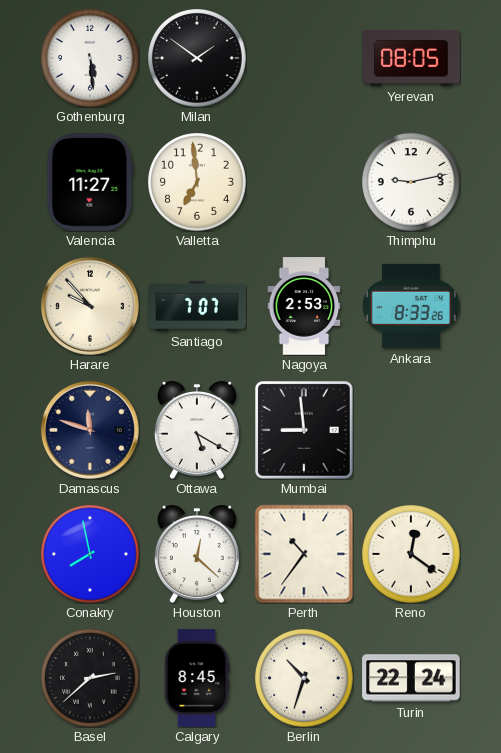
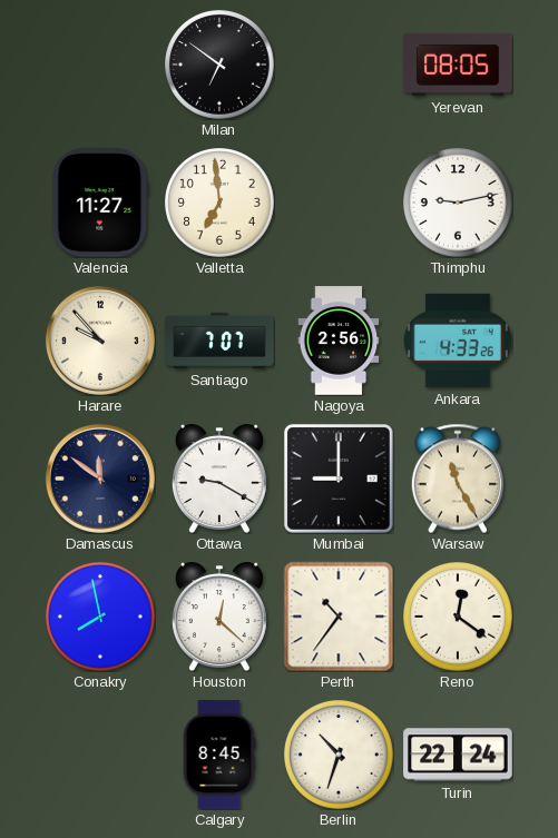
Gothenburg: 5:29 -> none
Milan: 1:51 -> 6:51
Nagoya: 2:53 -> 2:56
Ankara: 8:33 -> 4:33
Damascus: 11:48 -> 11:51
Ottawa: 5:20 -> 9:20
Mumbai: 8:59 -> 9:00
Warsaw: none -> 11:25
Basel: 2:38 -> none
